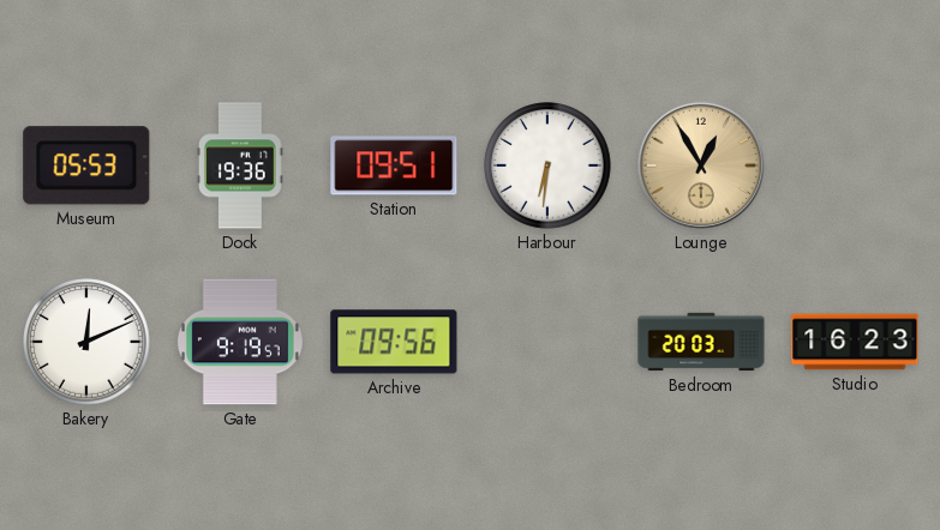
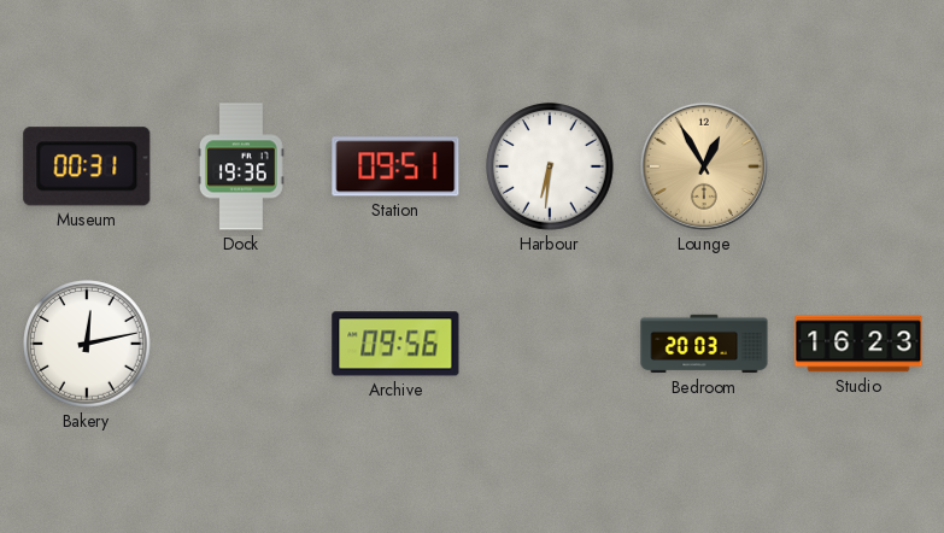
Museum: 05:53 -> 00:31
Bakery: 12:11 -> 12:13
Gate: 9:19 -> none
